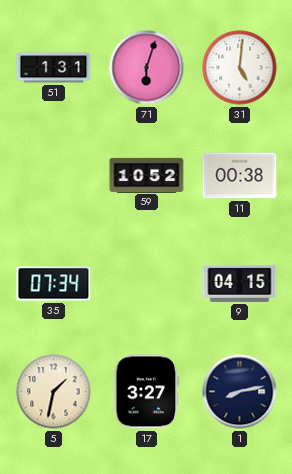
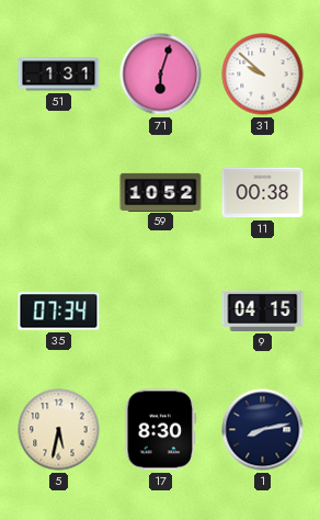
31: 5:01 -> 9:52
5: 1:32 -> 5:32
17: 3:27 -> 8:30
